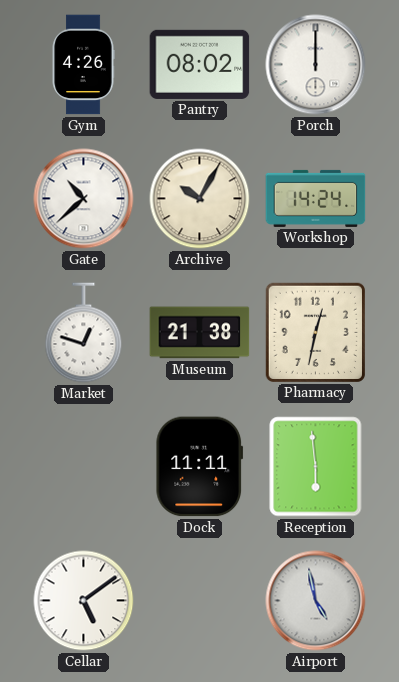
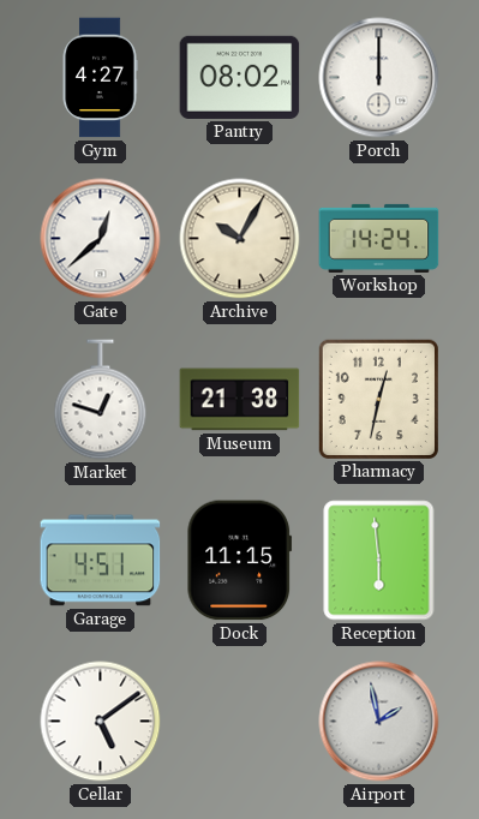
Gym: 4:26 -> 4:27
Gate: 10:38 -> 12:38
Garage: none -> 4:51
Dock: 11:11 -> 11:15
Airport: 4:58 -> 1:58
